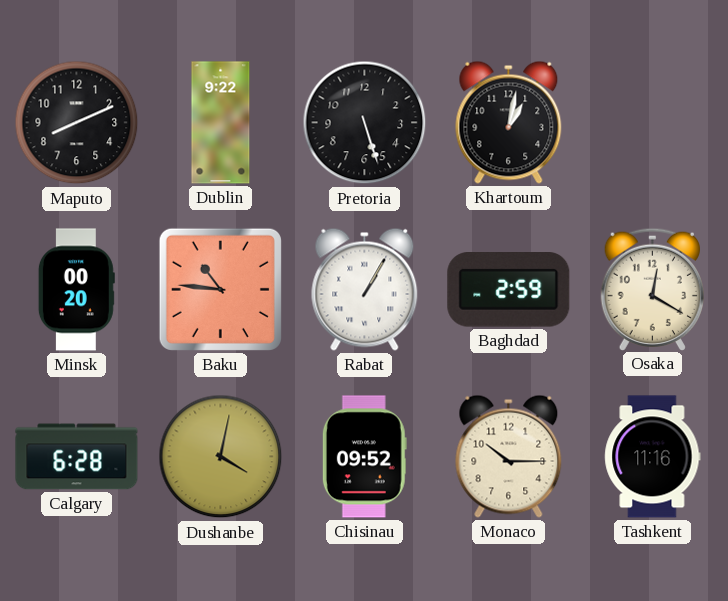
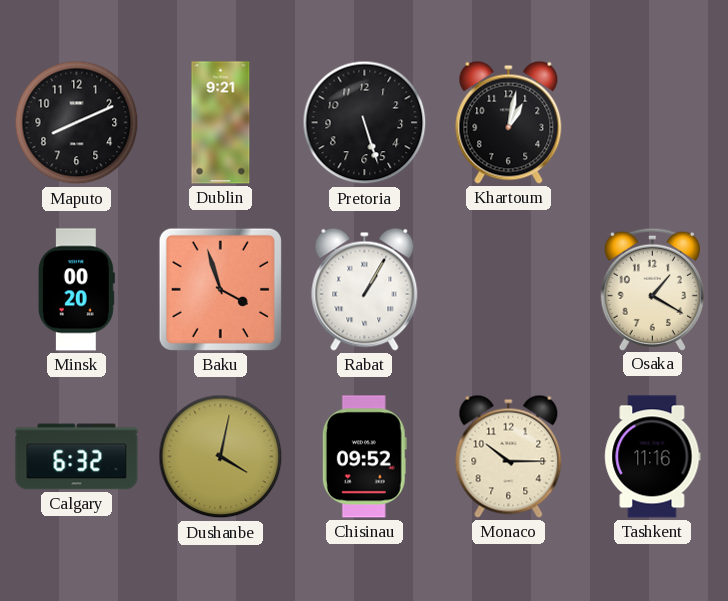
Dublin: 9:22 -> 9:21
Baku: 10:46 -> 3:57
Baghdad: 2:59 -> none
Osaka: 12:20 -> 1:20
Calgary: 6:28 -> 6:32
